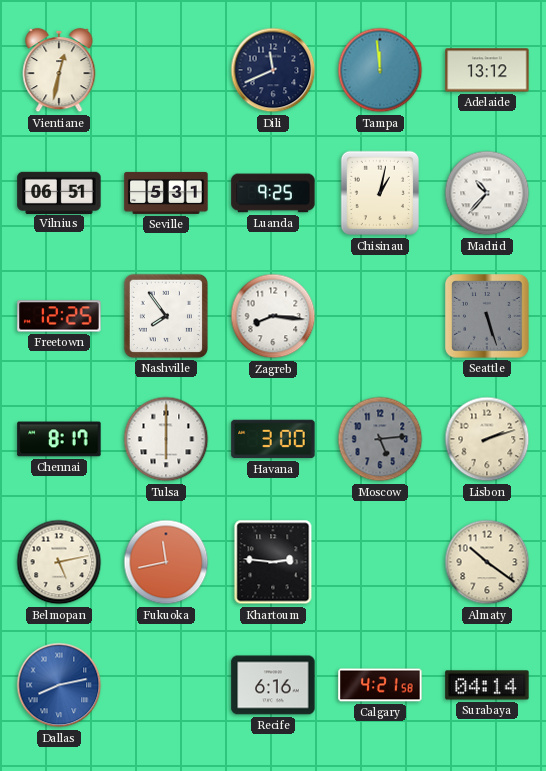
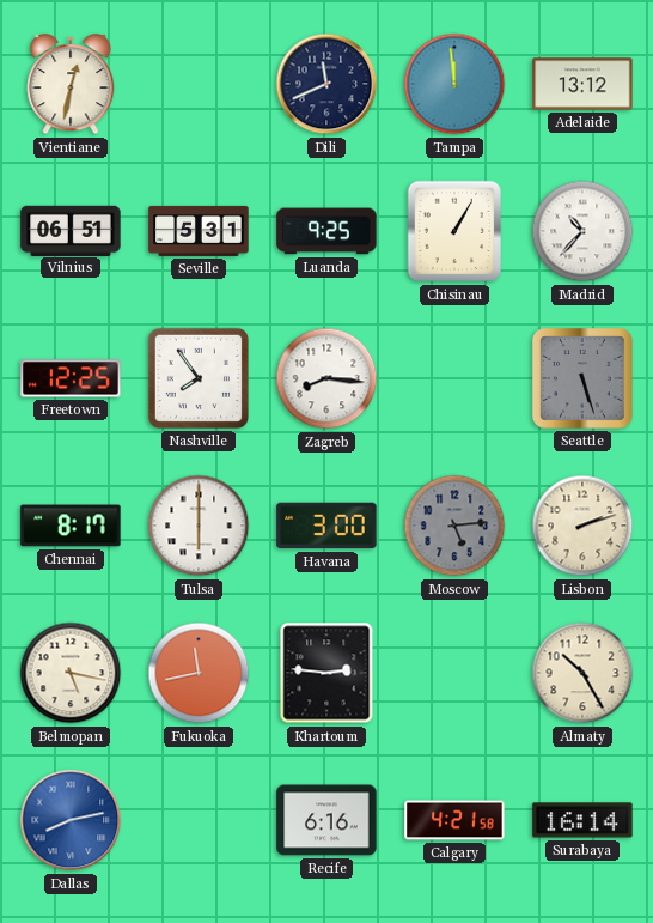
Chisinau: 1:02 -> 1:05
Belmopan: 5:13 -> 5:17
Almaty: 10:21 -> 10:25
Surabaya: 04:14 -> 16:14
